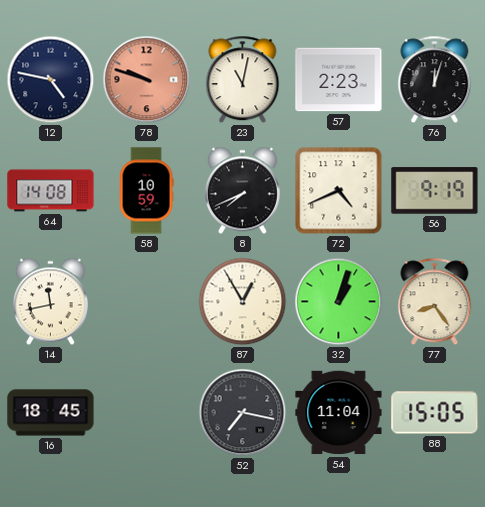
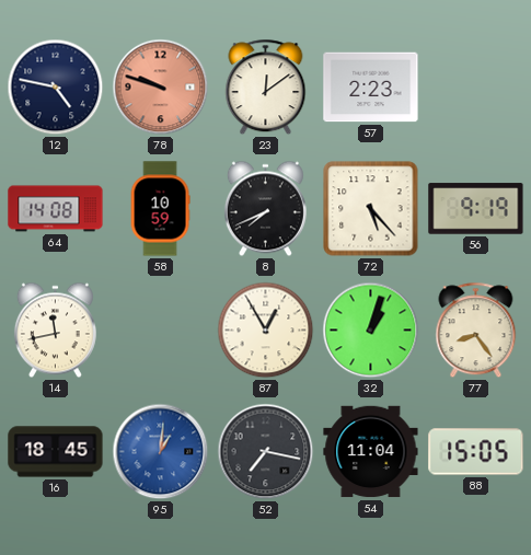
23: 11:02 -> 12:09
76: 12:03 -> none
72: 4:41 -> 5:23
95: none -> 1:01
